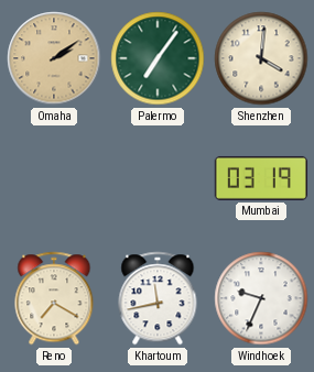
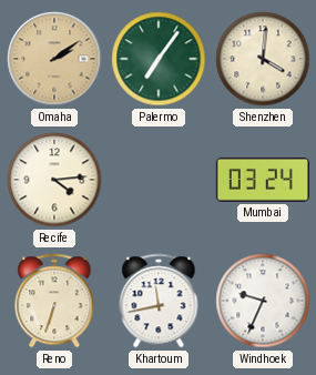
Recife: none -> 4:14
Mumbai: 03:19 -> 03:24
Reno: 7:20 -> 6:33
